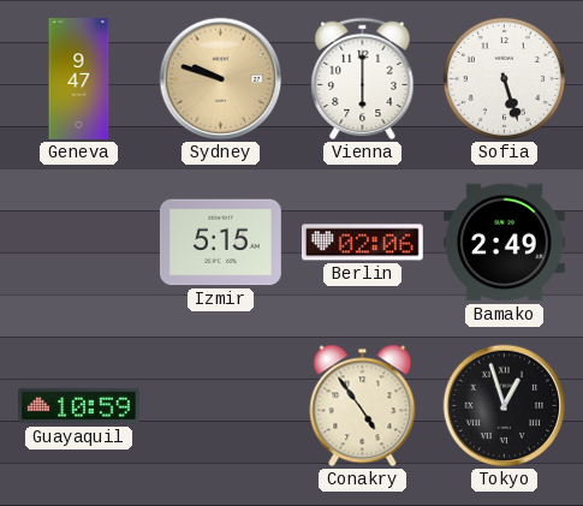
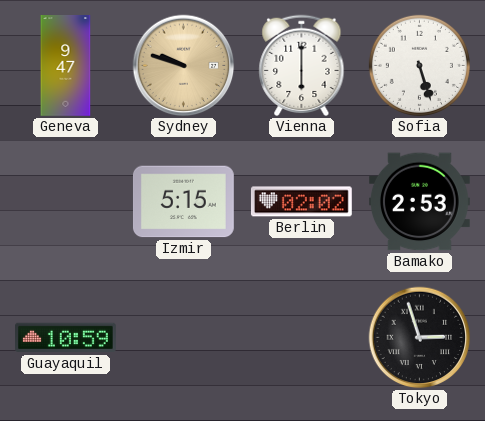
Berlin: 02:06 -> 02:02
Bamako: 2:49 -> 2:53
Conakry: 4:54 -> none
Tokyo: 12:57 -> 2:57
